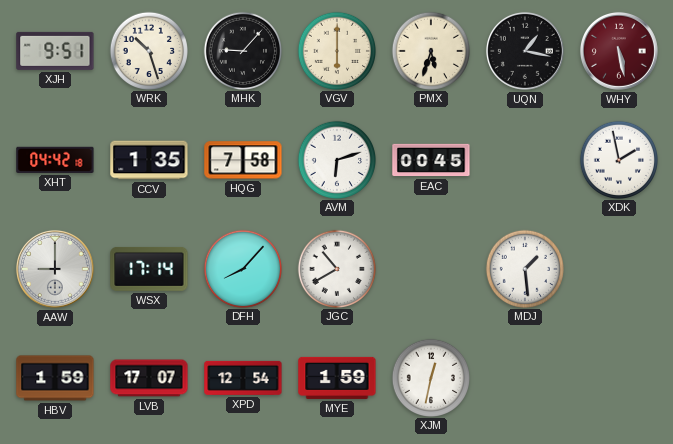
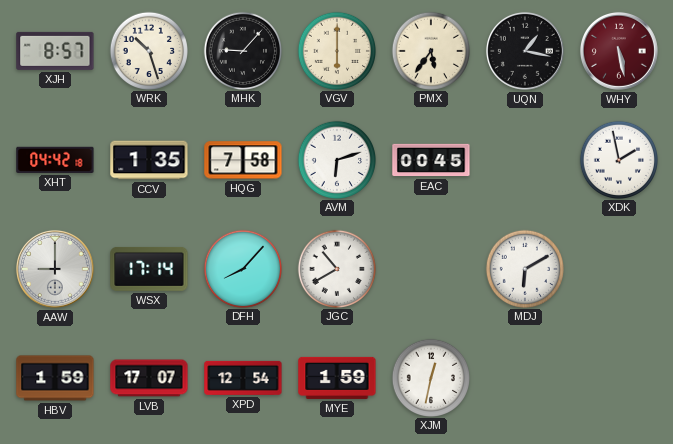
XJH: 9:51 -> 8:57
PMX: 5:33 -> 5:36
MDJ: 1:29 -> 6:10
